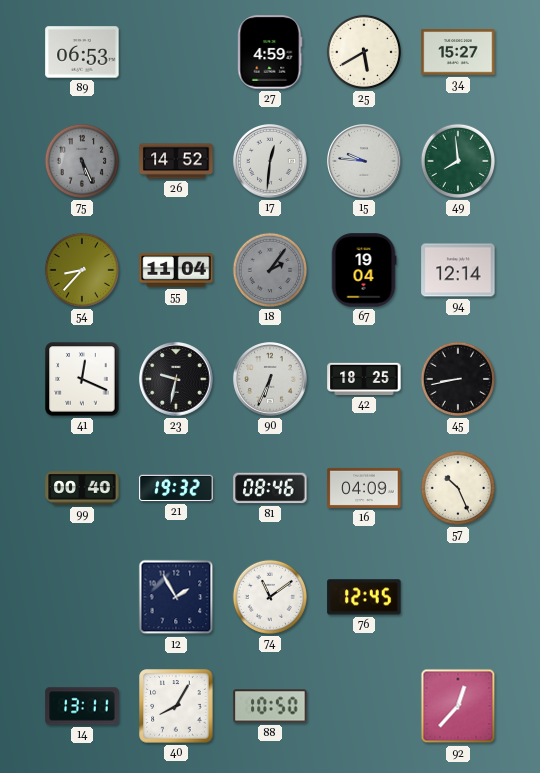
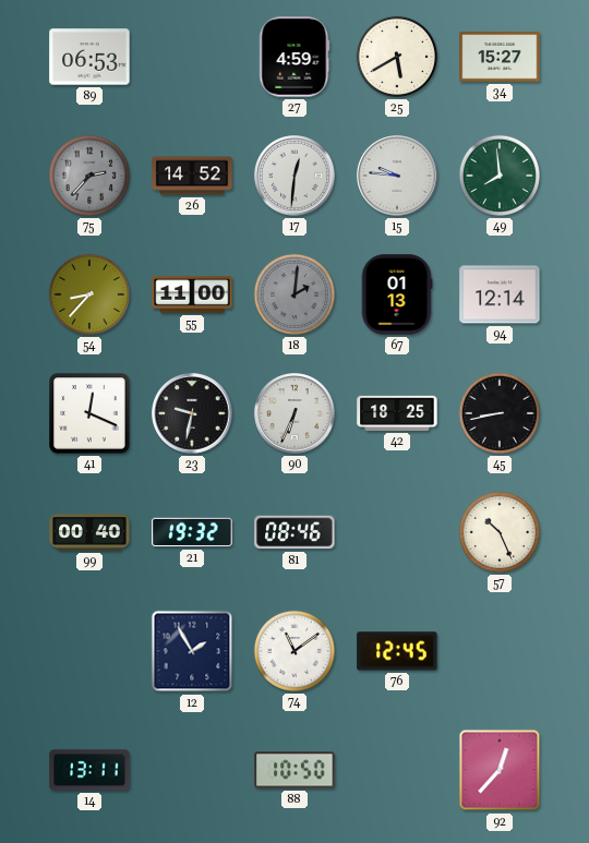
75: 5:26 -> 2:37
55: 11:04 -> 11:00
18: 2:06 -> 2:01
67: 19:04 -> 01:13
16: 04:09 -> none
40: 8:05 -> none
